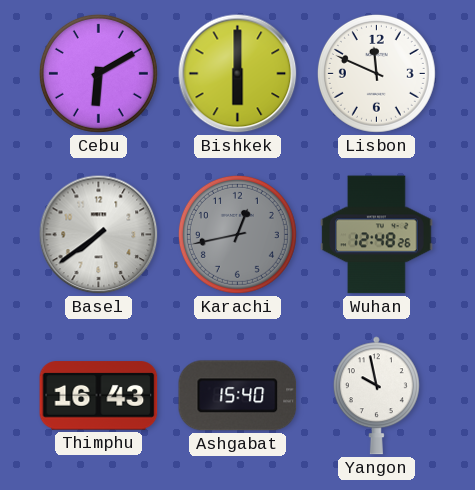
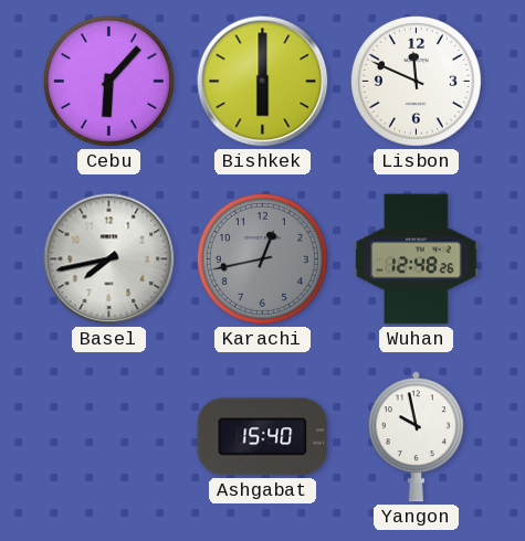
Cebu: 6:10 -> 6:07
Basel: 7:39 -> 7:43
Thimphu: 16:43 -> none
